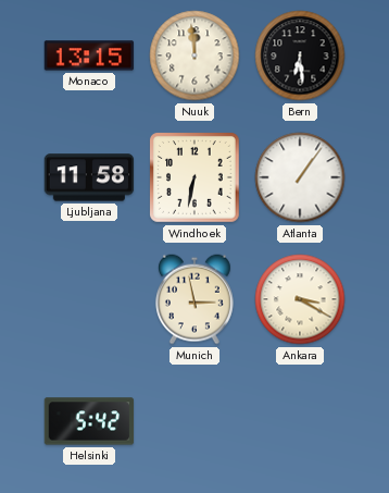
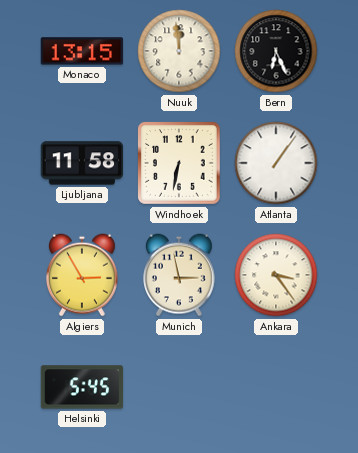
Bern: 6:29 -> 6:26
Algiers: none -> 2:55
Ankara: 3:20 -> 3:24
Helsinki: 5:42 -> 5:45
